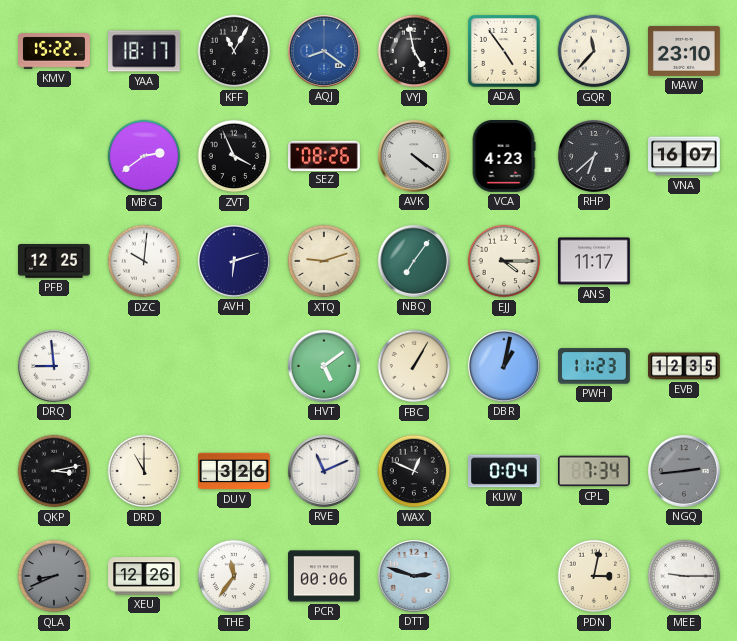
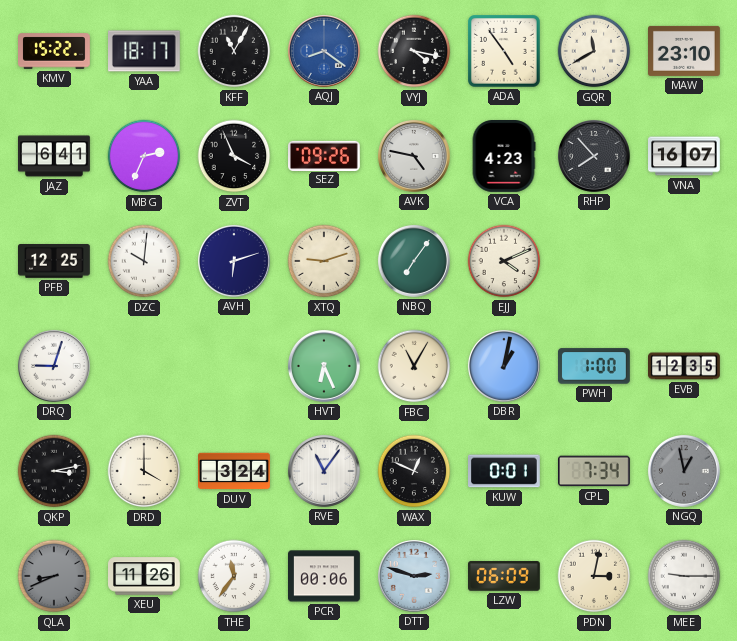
VYJ: 4:58 -> 4:17
GQR: 11:37 -> 11:40
JAZ: none -> 6:41
MBG: 2:39 -> 2:34
SEZ: 08:26 -> 09:26
AVK: 4:21 -> 4:47
RHP: 6:38 -> 7:53
EJJ: 4:15 -> 4:11
ANS: 11:17 -> none
DRQ: 8:59 -> 9:03
HVT: 5:09 -> 6:26
FBC: 1:05 -> 11:05
PWH: 11:23 -> 1:00
DRD: 11:00 -> 4:00
DUV: 3:26 -> 3:24
RVE: 11:11 -> 11:06
KUW: 0:04 -> 0:01
NGQ: 2:44 -> 12:58
XEU: 12:26 -> 11:26
LZW: none -> 06:09
